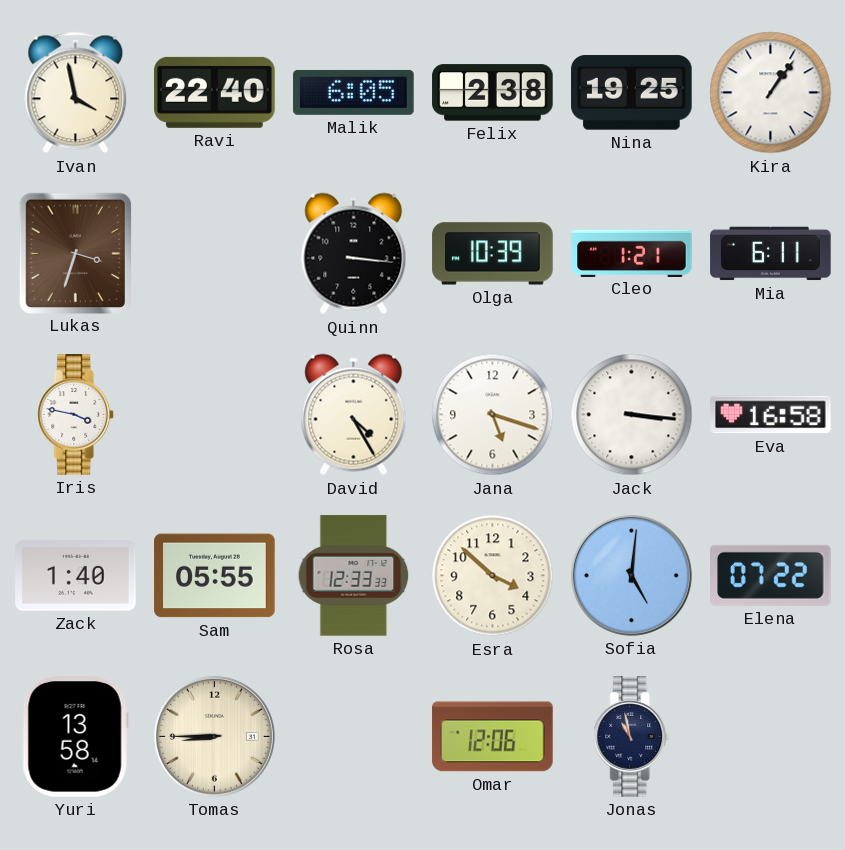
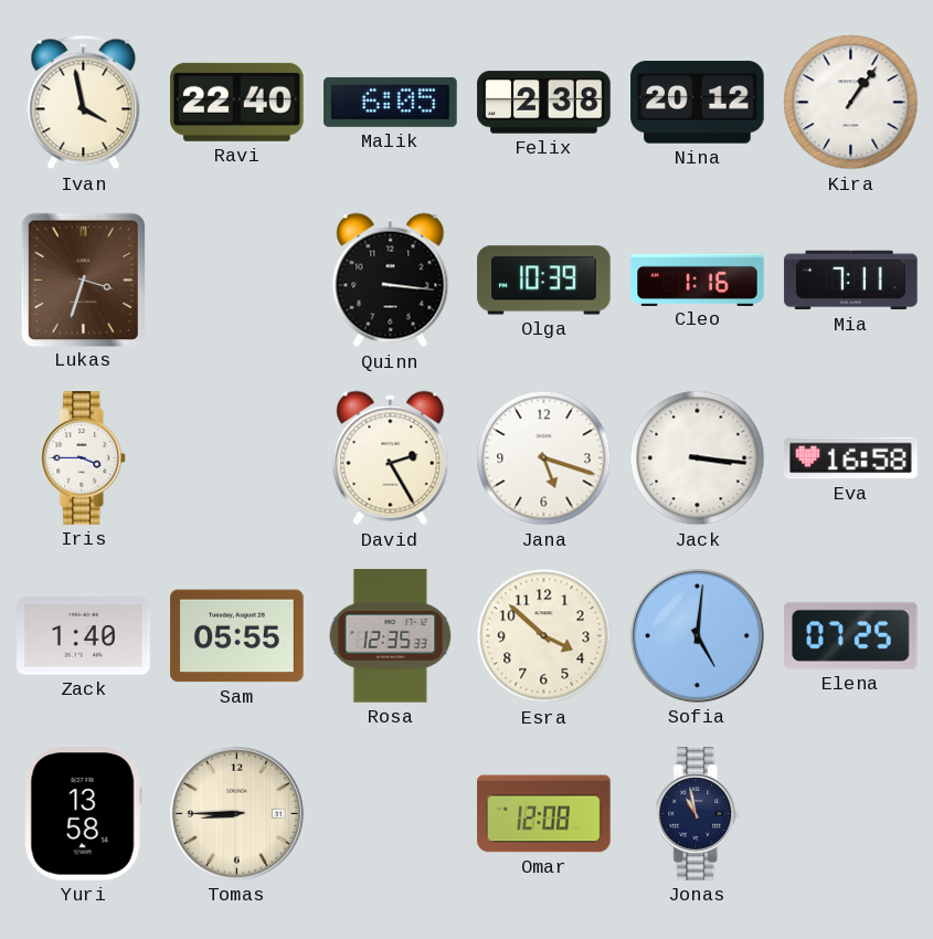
Nina: 19:25 -> 20:12
Cleo: 1:21 -> 1:16
Mia: 6:11 -> 7:11
Iris: 3:47 -> 3:45
David: 4:25 -> 2:25
Rosa: 12:33 -> 12:35
Elena: 07:22 -> 07:25
Omar: 12:06 -> 12:08
